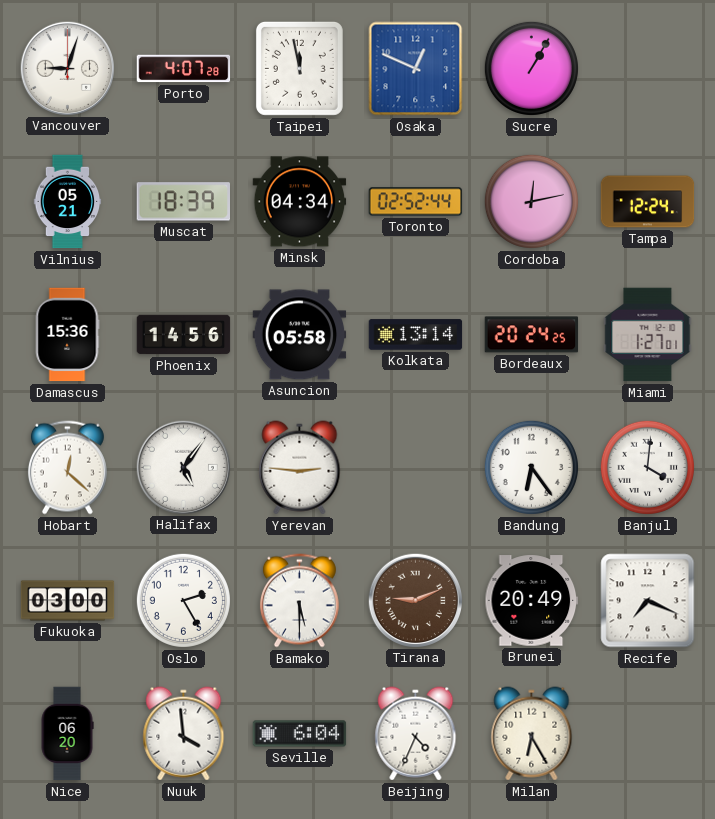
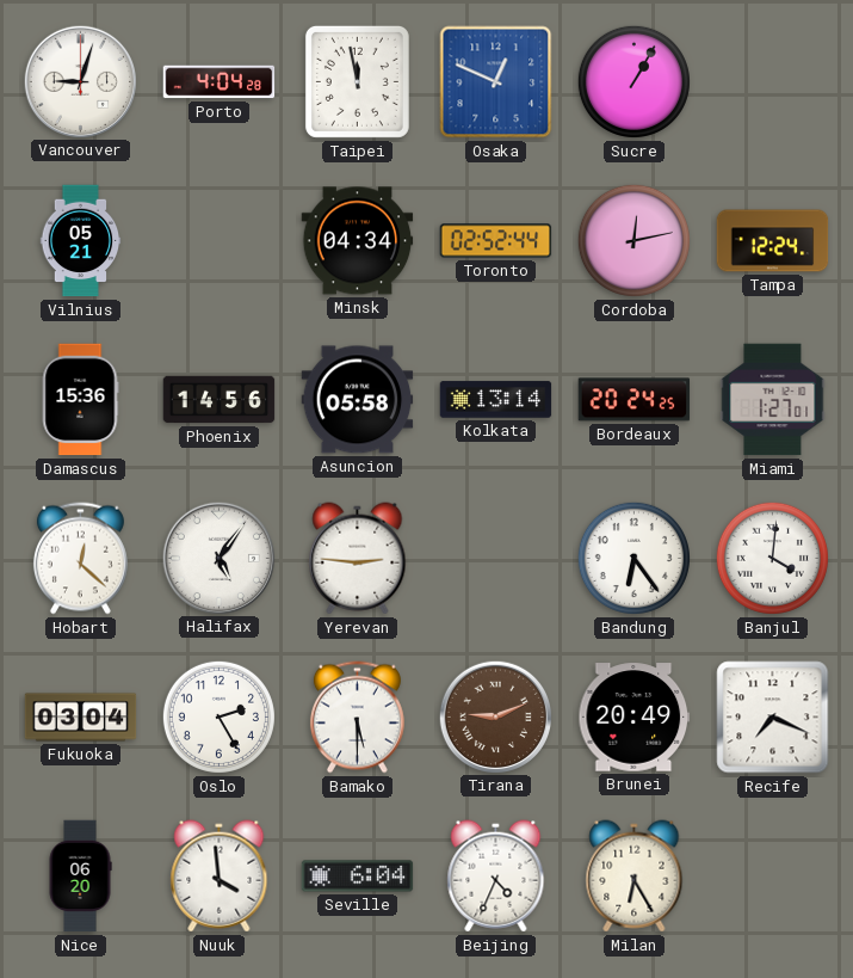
Porto: 4:07 -> 4:04
Muscat: 18:39 -> none
Fukuoka: 03:00 -> 03:04
